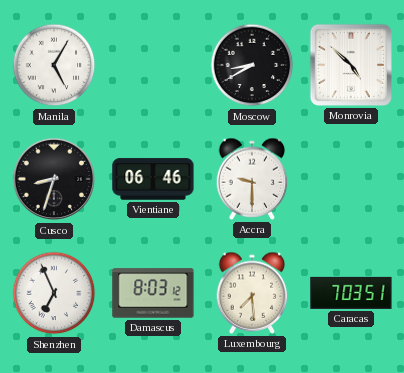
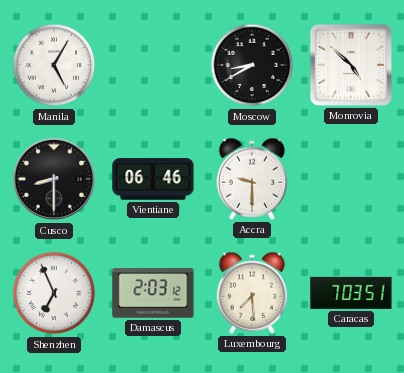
Cusco: 8:33 -> 8:30
Damascus: 8:03 -> 2:03
